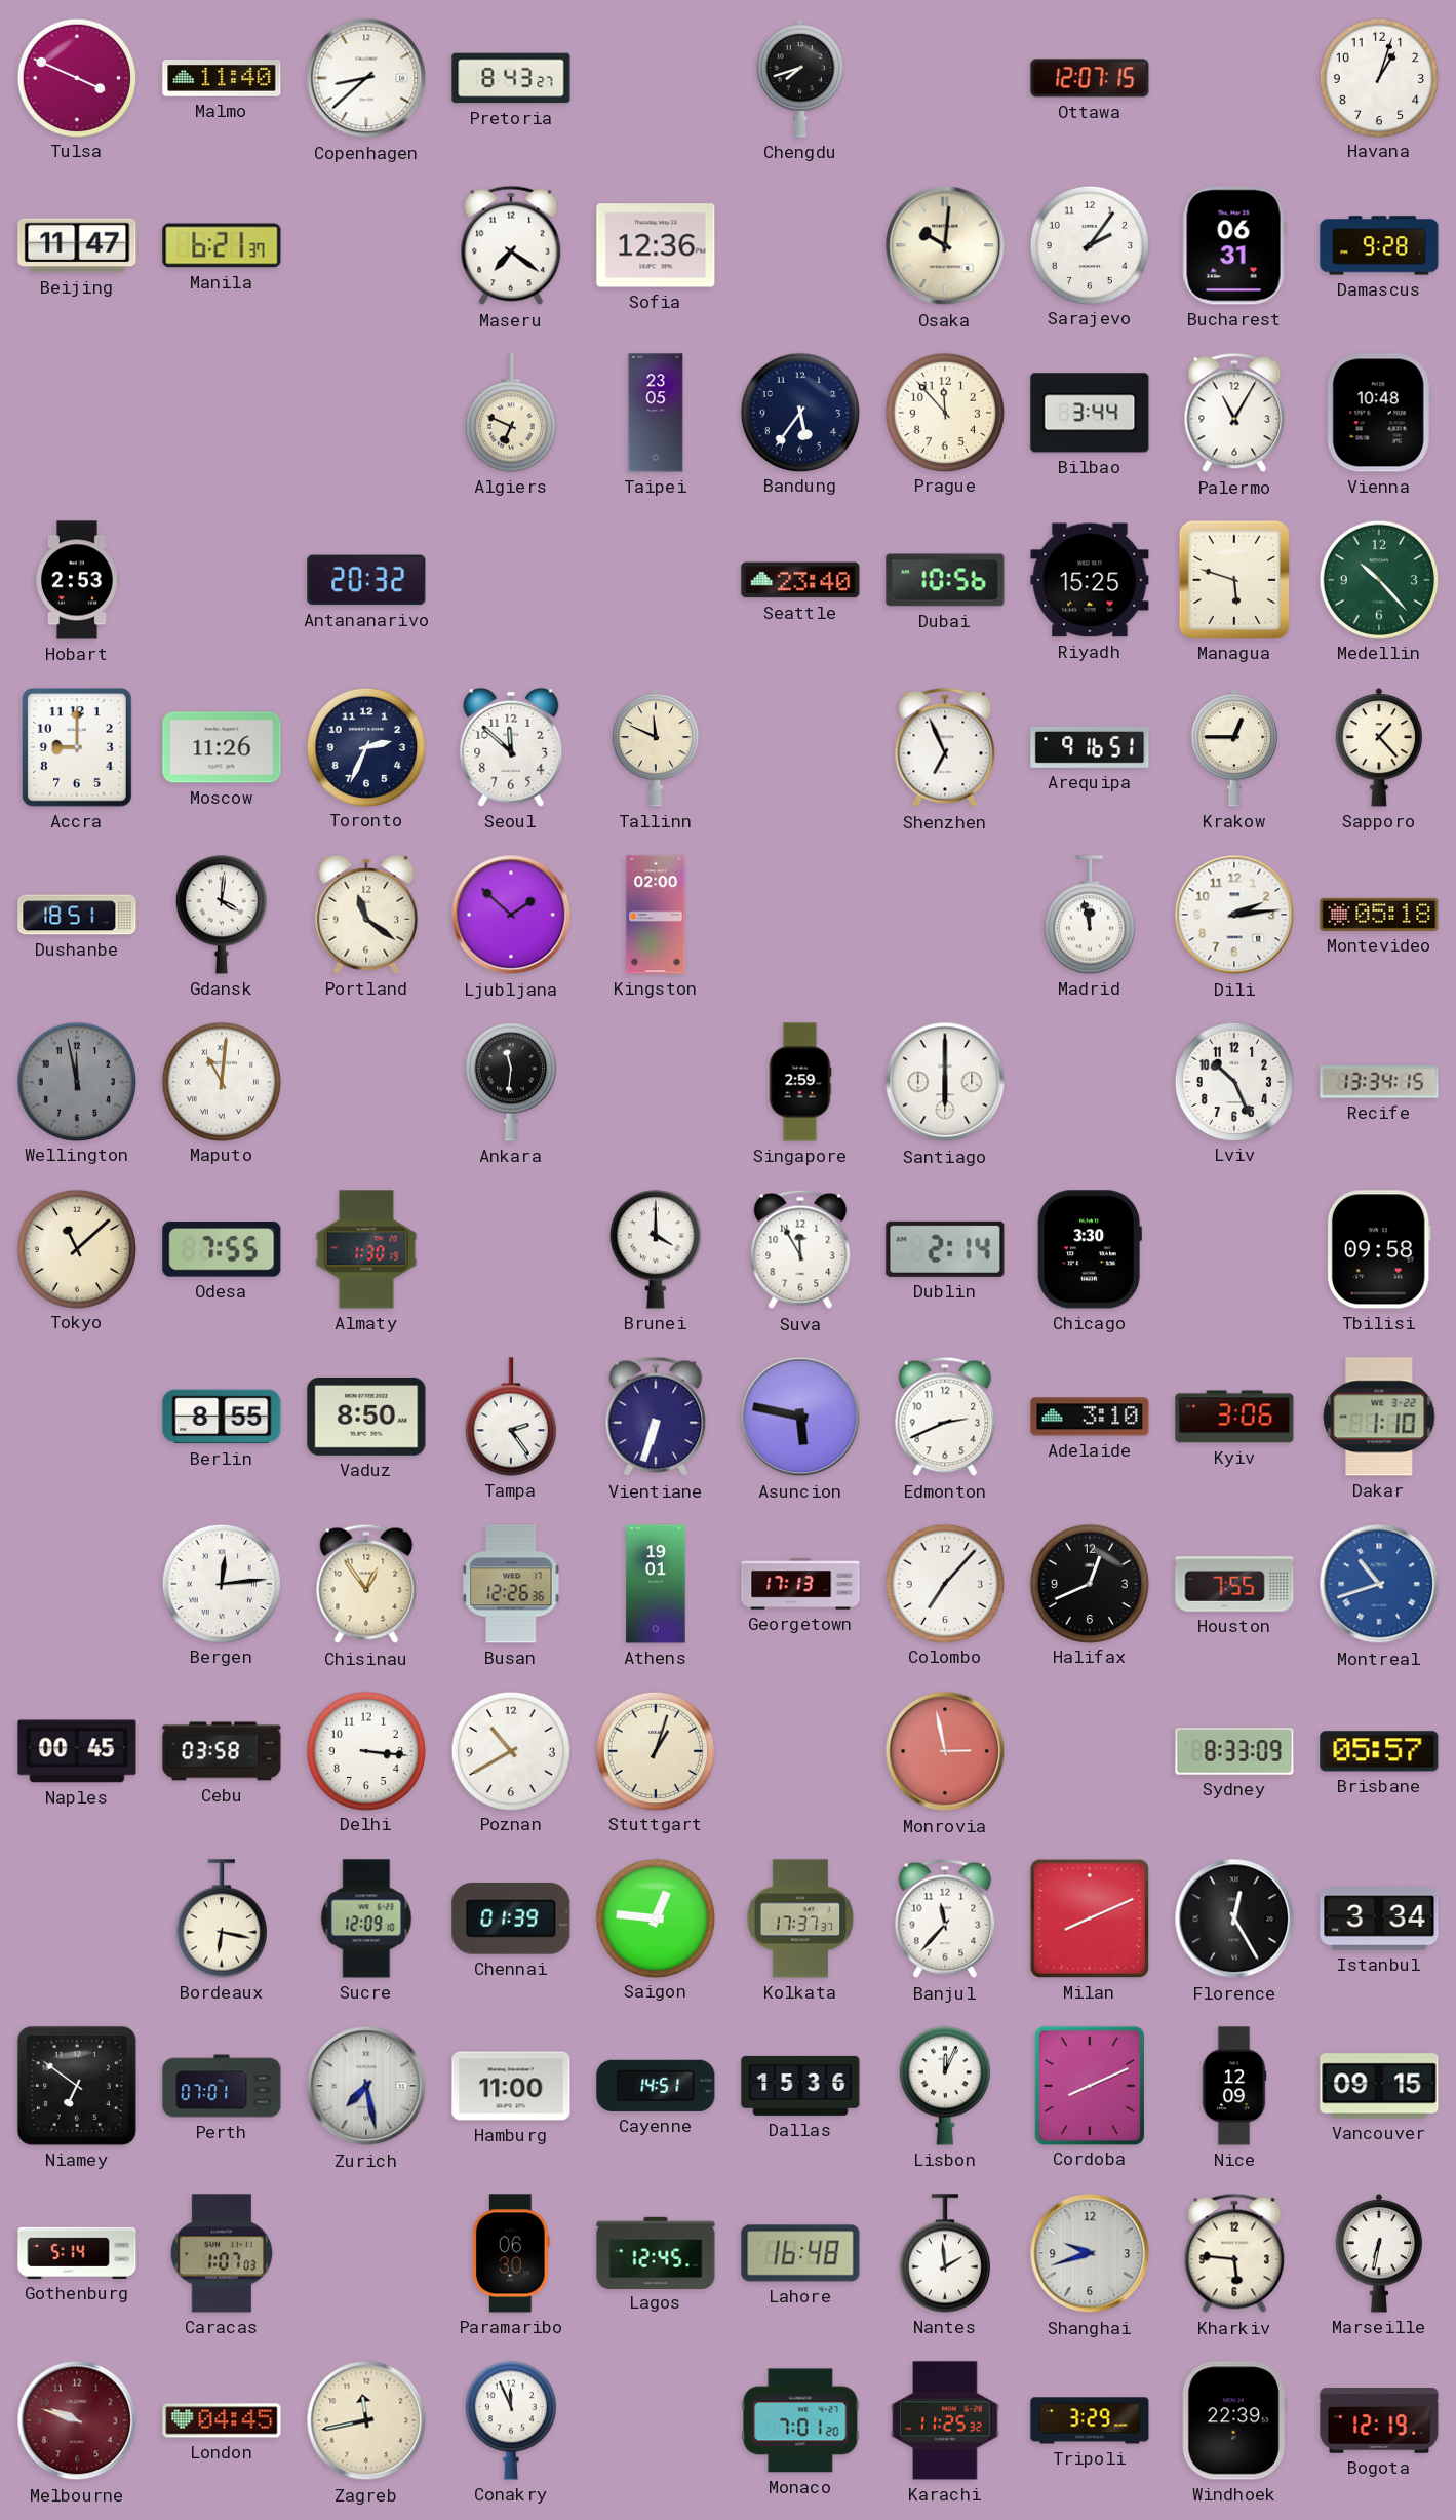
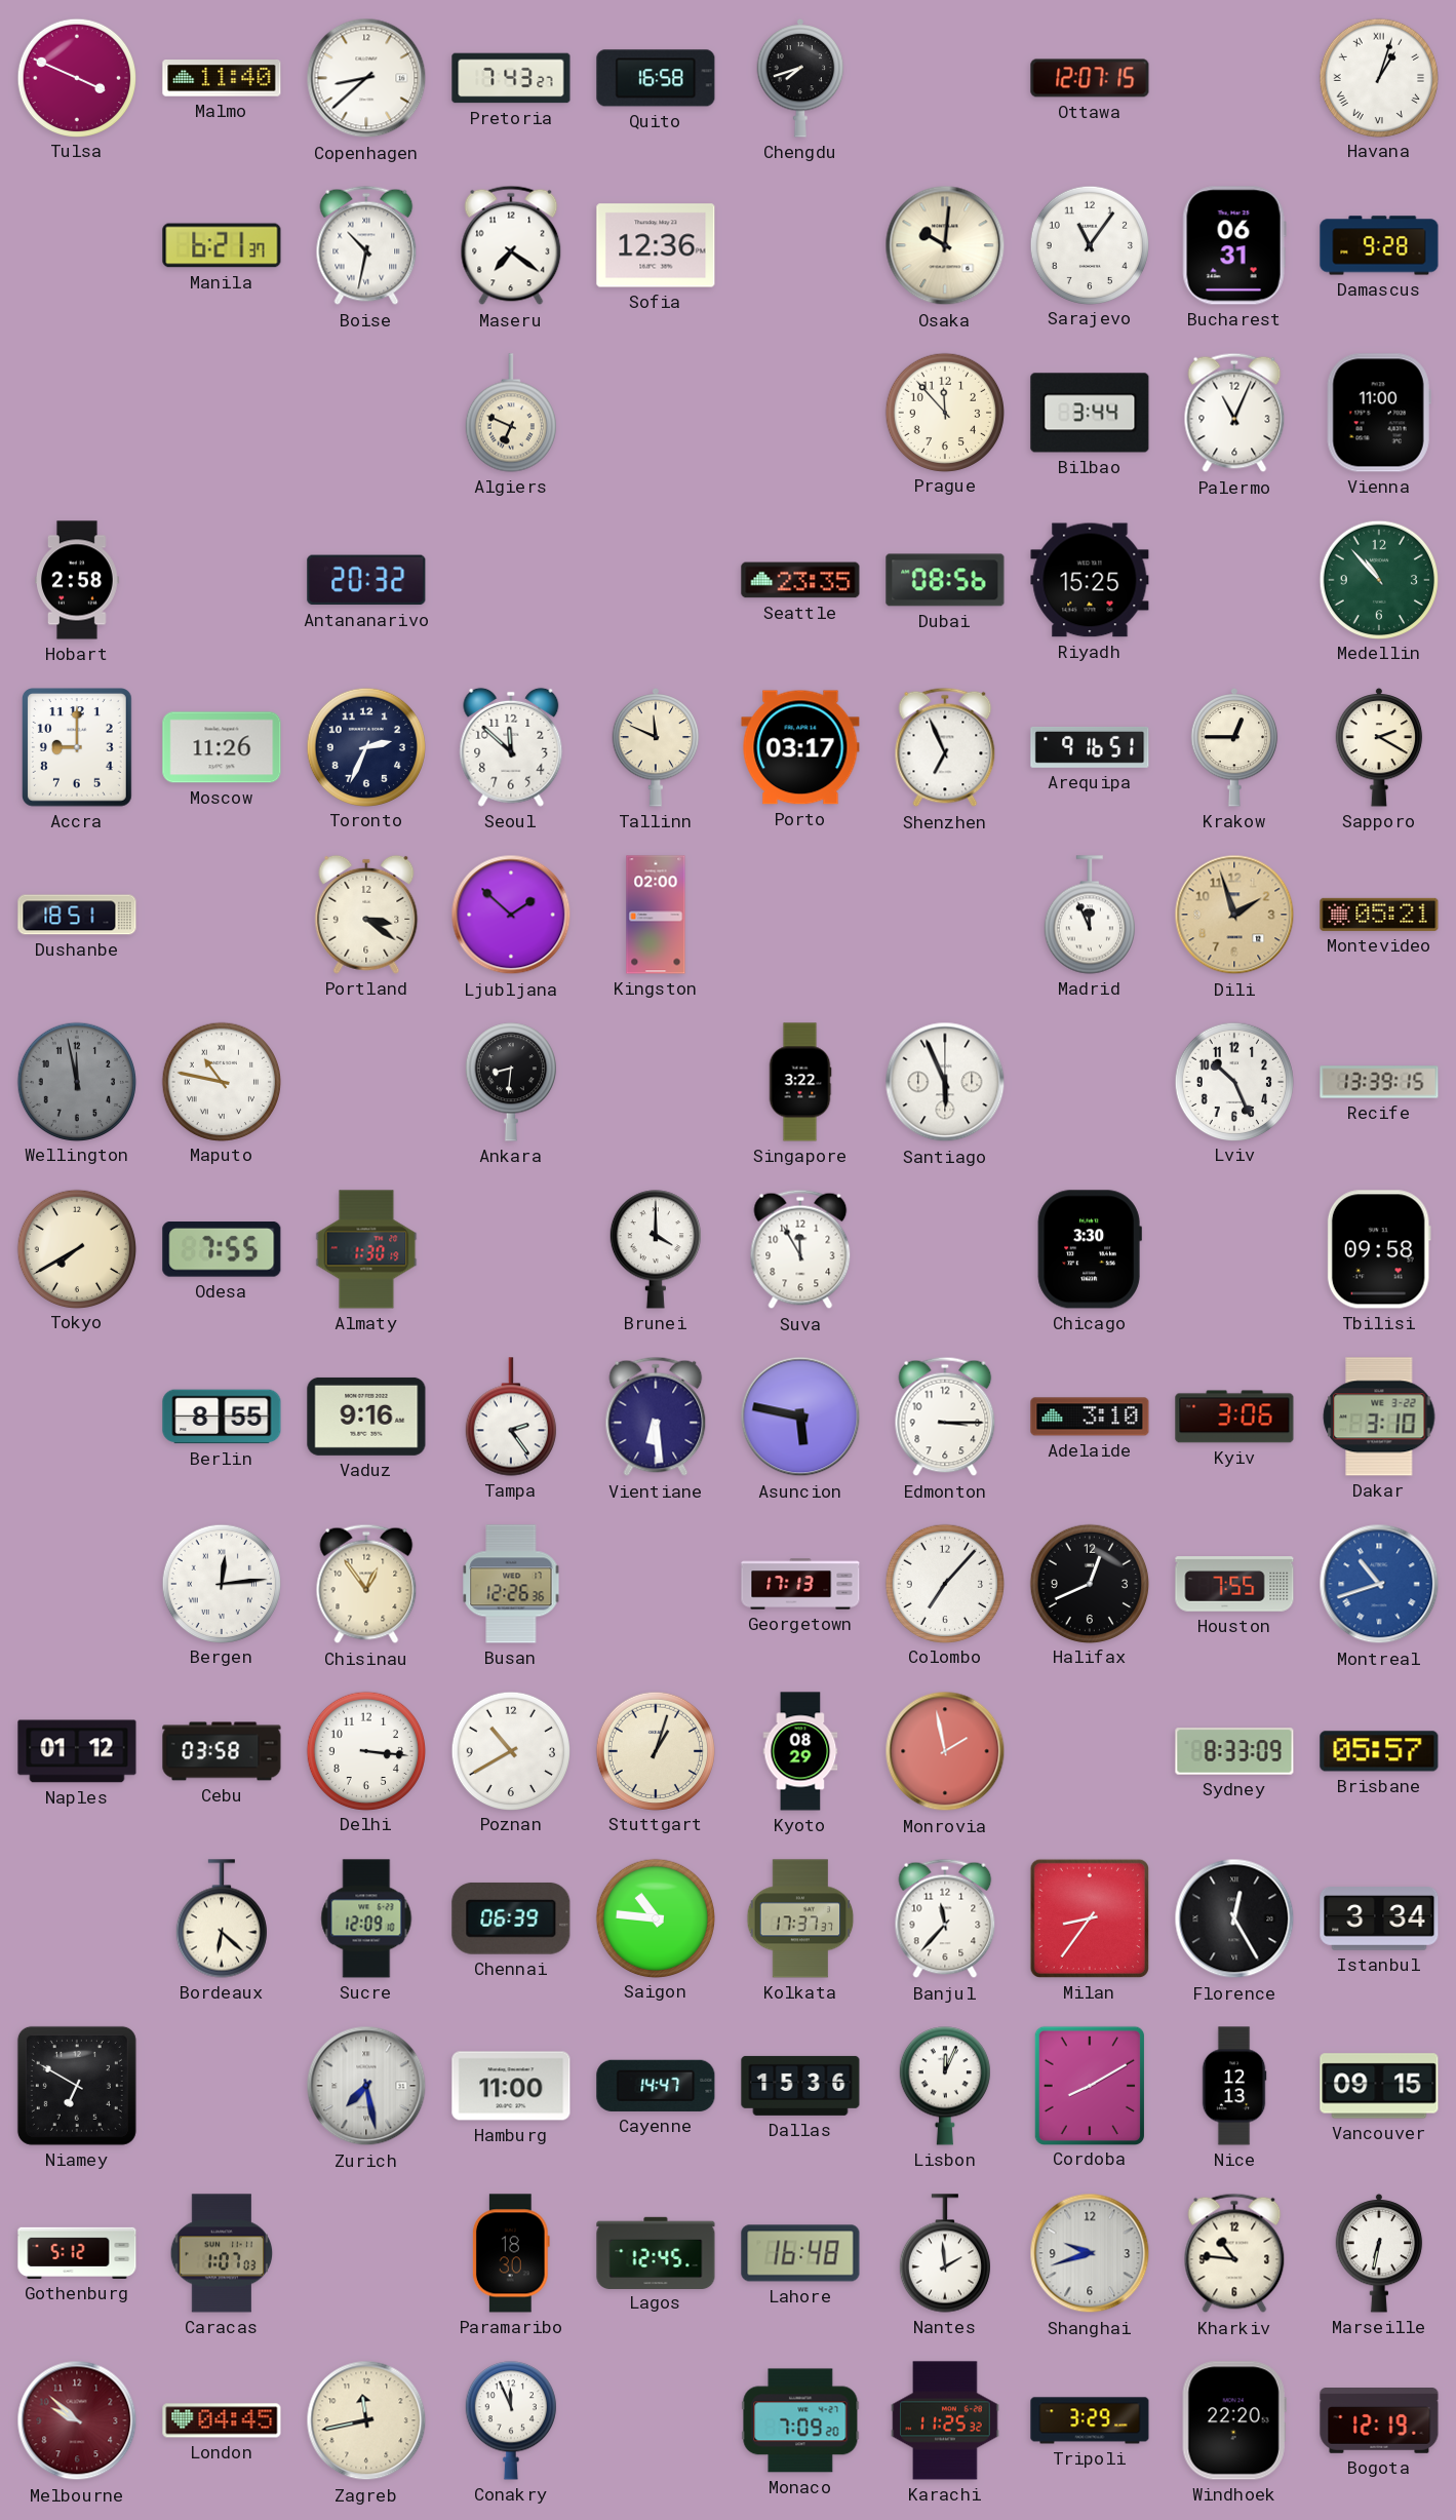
Pretoria: 8:43 -> 7:43
Quito: none -> 16:58
Havana numerals: Arabic -> Roman
Beijing: 11:47 -> none
Boise: none -> 10:32
Sarajevo: 2:06 -> 11:06
Taipei: 23:05 -> none
Bandung: 5:36 -> none
Palermo: 11:05 -> 11:04
Vienna: 10:48 -> 11:00
Hobart: 2:53 -> 2:58
Seattle: 23:40 -> 23:35
Dubai: 10:56 -> 08:56
Managua: 5:48 -> none
Medellin: 10:23 -> 10:53
Porto: none -> 03:17
Sapporo: 1:23 -> 2:20
Gdansk: 4:01 -> none
Portland: 11:21 -> 3:21
Madrid: 11:58 -> 11:56
Dili: 2:14 -> 1:57
Dili dial: white -> champagne
Montevideo: 05:18 -> 05:21
Maputo: 11:01 -> 10:47
Ankara: 11:31 -> 8:31
Singapore: 2:59 -> 3:22
Santiago: 6:00 -> 5:56
Recife: 13:34 -> 13:39
Tokyo: 11:08 -> 7:40
Dublin: 2:14 -> none
Vaduz: 8:50 -> 9:16
Vientiane: 6:33 -> 6:29
Edmonton: 2:41 -> 3:15
Dakar: 1:10 -> 3:10
Athens: 19:01 -> none
Naples: 00:45 -> 01:12
Kyoto: none -> 08:29
Monrovia: 2:58 -> 1:58
Bordeaux: 6:17 -> 6:22
Chennai: 01:39 -> 06:39
Saigon: 12:46 -> 10:46
Milan: 8:11 -> 8:36
Niamey: 6:51 -> 6:50
Perth: 07:01 -> none
Cayenne: 14:51 -> 14:47
Cordoba: 8:11 -> 8:10
Nice: 12:09 -> 12:13
Gothenburg: 5:14 -> 5:12
Paramaribo: 06:30 -> 18:30
Kharkiv: 5:46 -> 10:46
Melbourne: 9:48 -> 9:52
Monaco: 7:01 -> 7:09
Windhoek: 22:39 -> 22:20
